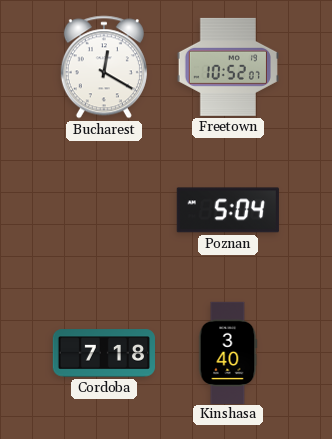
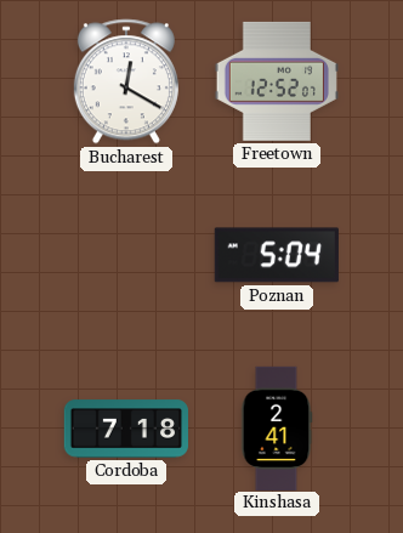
Freetown: 10:52 -> 12:52
Kinshasa: 3:40 -> 2:41
